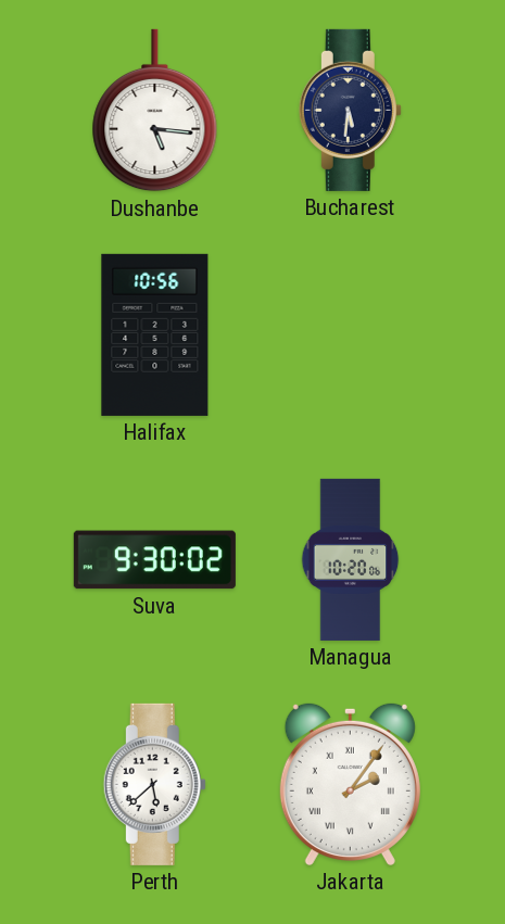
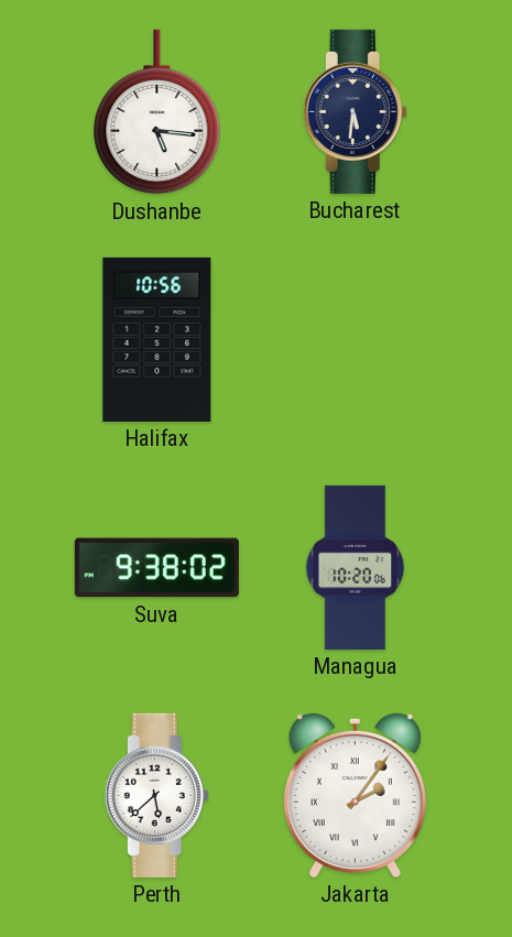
Suva: 9:30 -> 9:38
